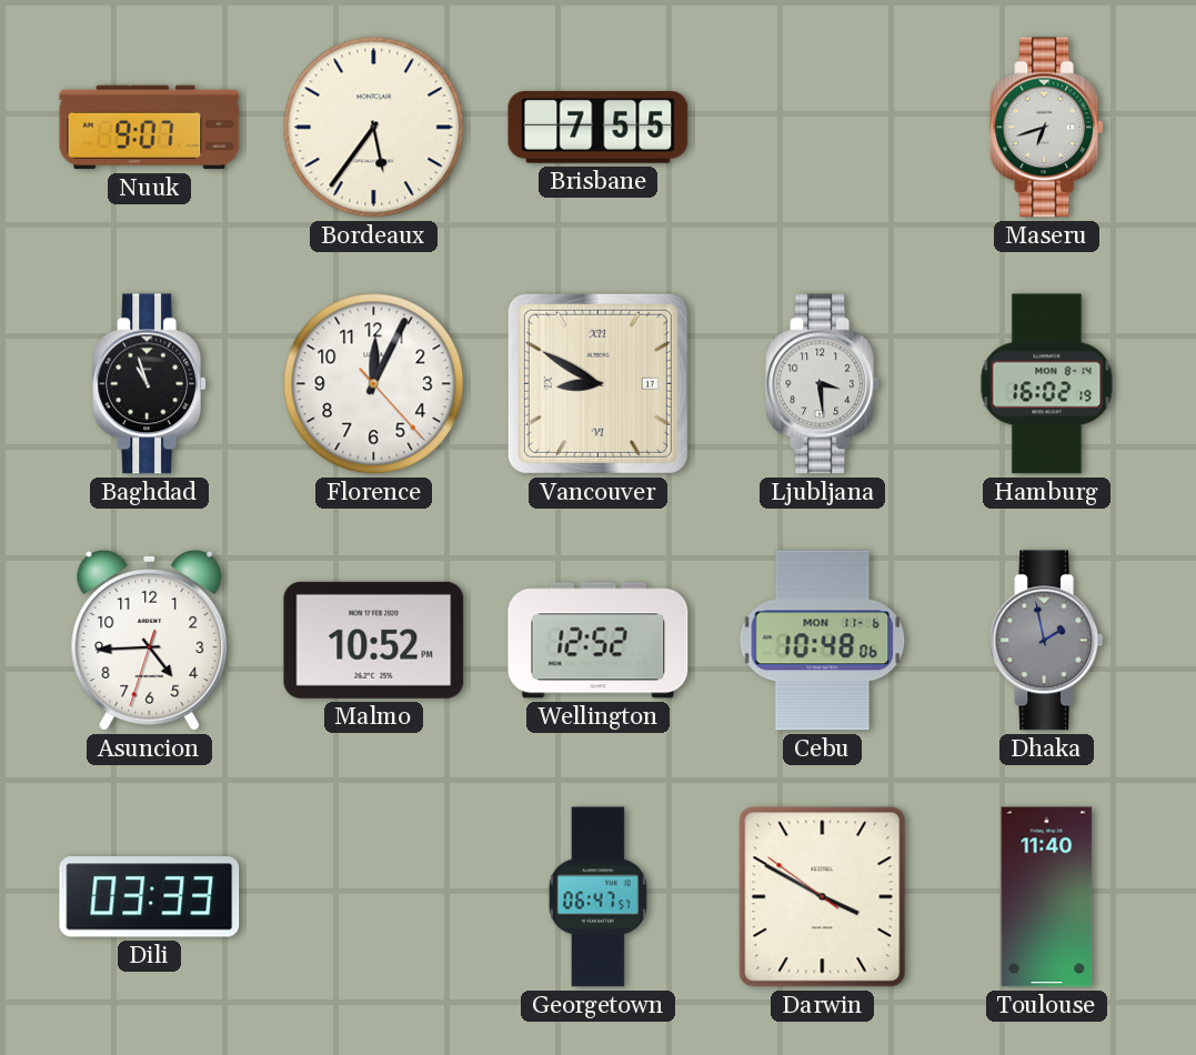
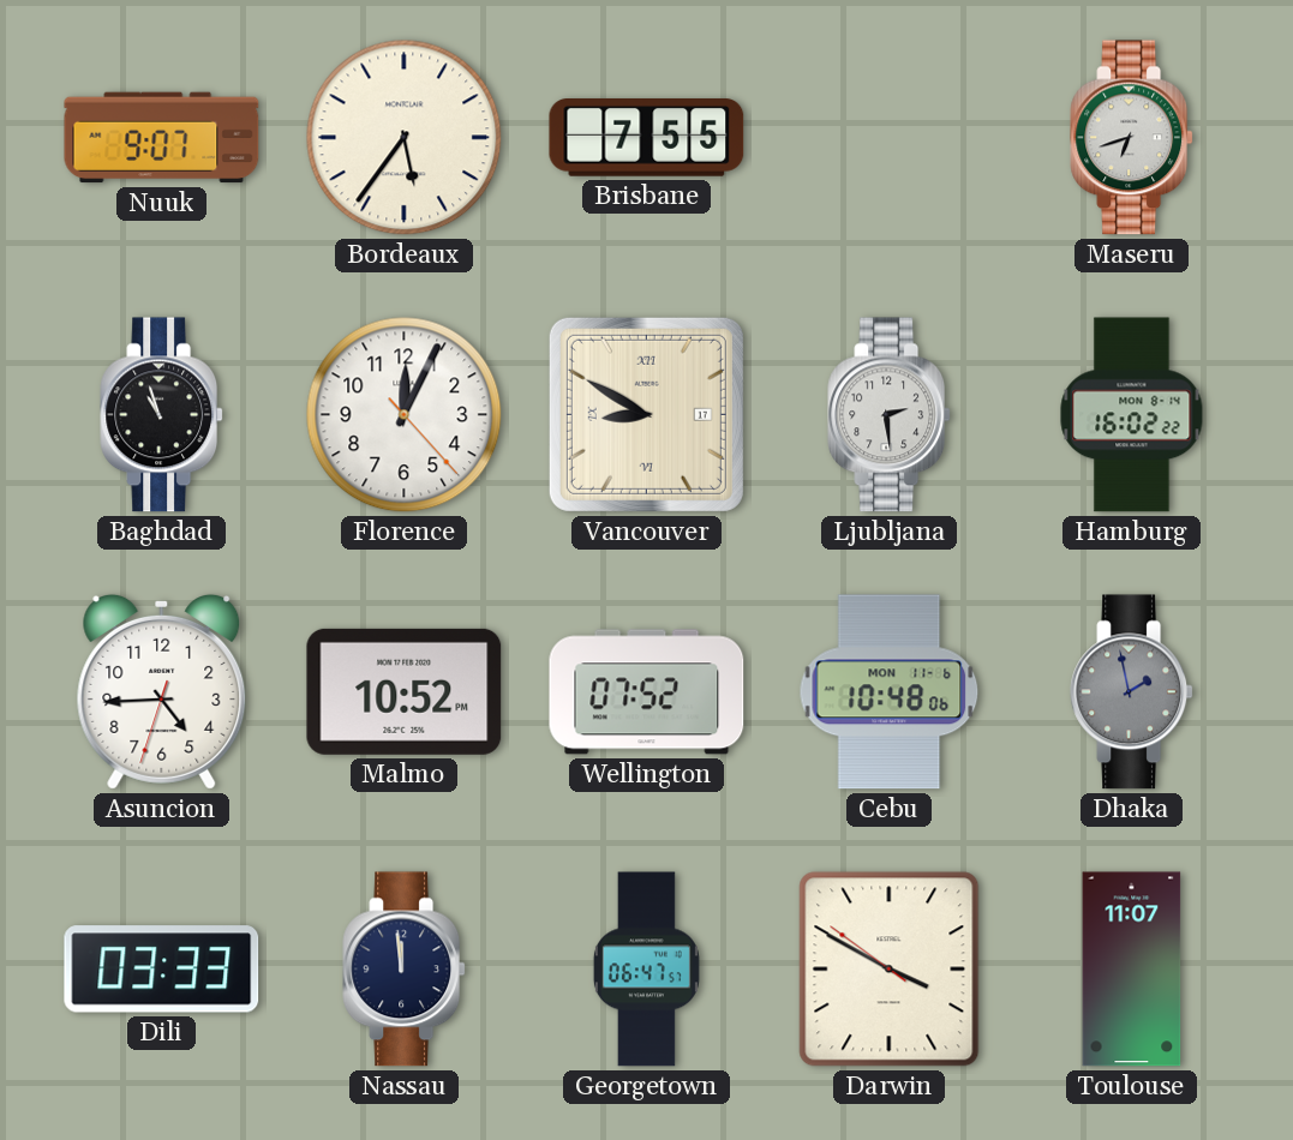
Ljubljana: 3:29 -> 2:29
Hamburg: 16:02:19 -> 16:02:22
Wellington: 12:52 -> 07:52
Nassau: none -> 11:59
Toulouse: 11:40 -> 11:07
